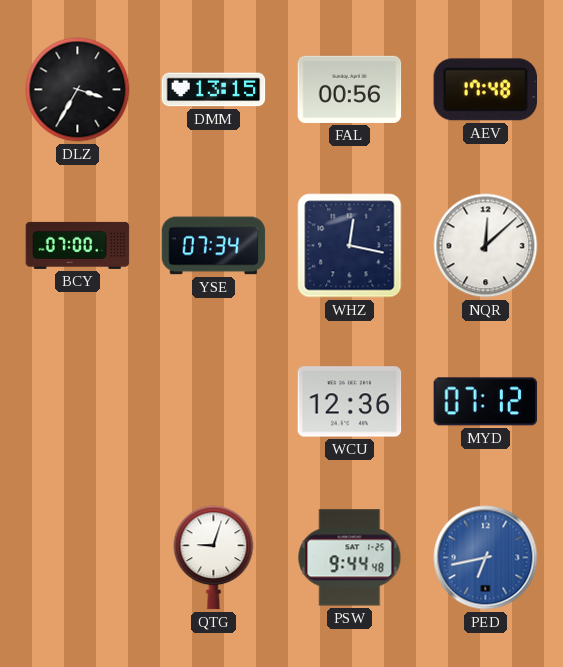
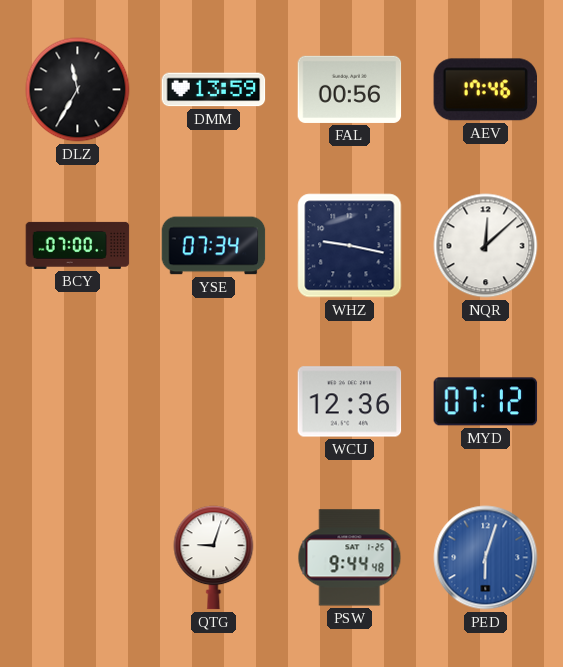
DLZ: 3:35 -> 11:35
DMM: 13:15 -> 13:59
AEV: 17:48 -> 17:46
WHZ: 12:17 -> 9:17
PED: 6:43 -> 6:03
